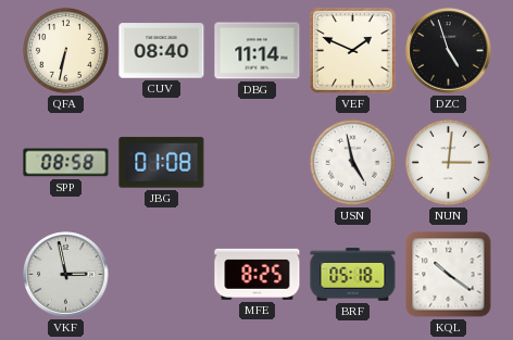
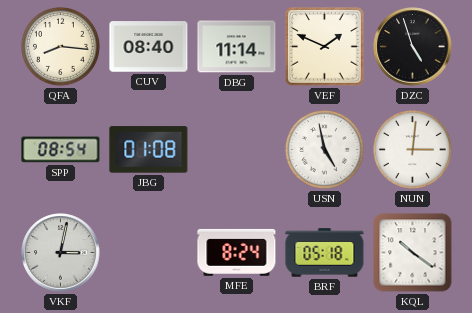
QFA: 6:32 -> 8:16
SPP: 08:58 -> 08:54
VKF: 2:58 -> 3:02
MFE: 8:25 -> 8:24
